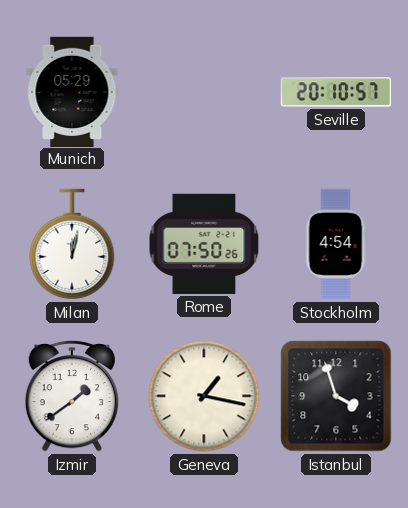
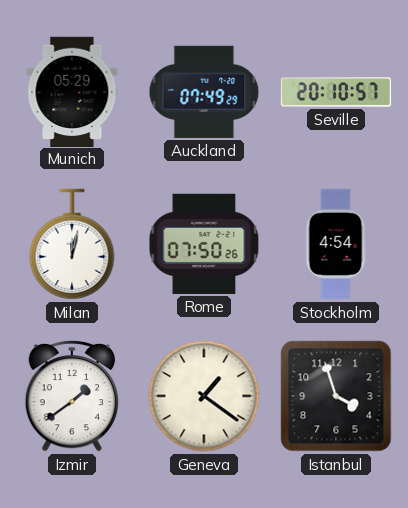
Auckland: none -> 07:49
Geneva: 1:17 -> 1:21
